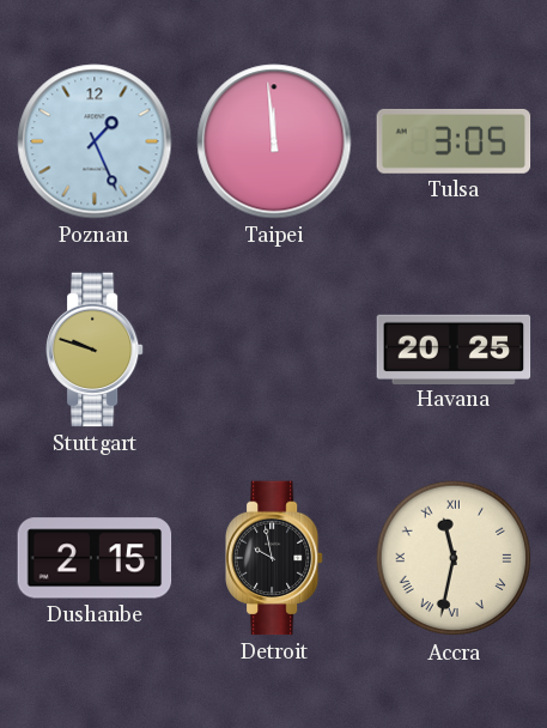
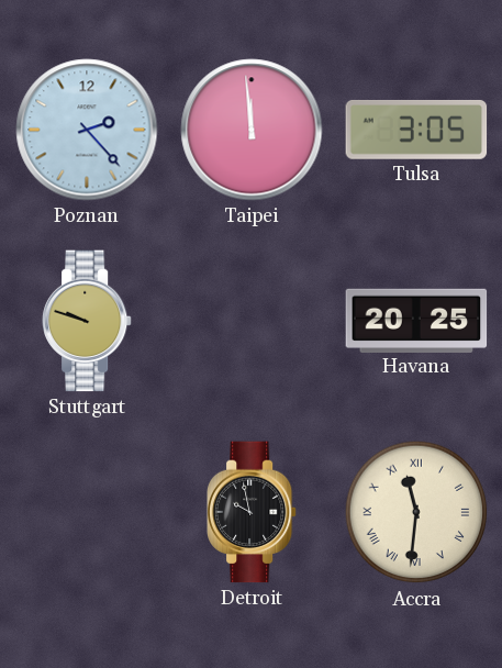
Poznan: 1:26 -> 2:23
Dushanbe: 2:15 -> none
Accra: 11:32 -> 11:31
